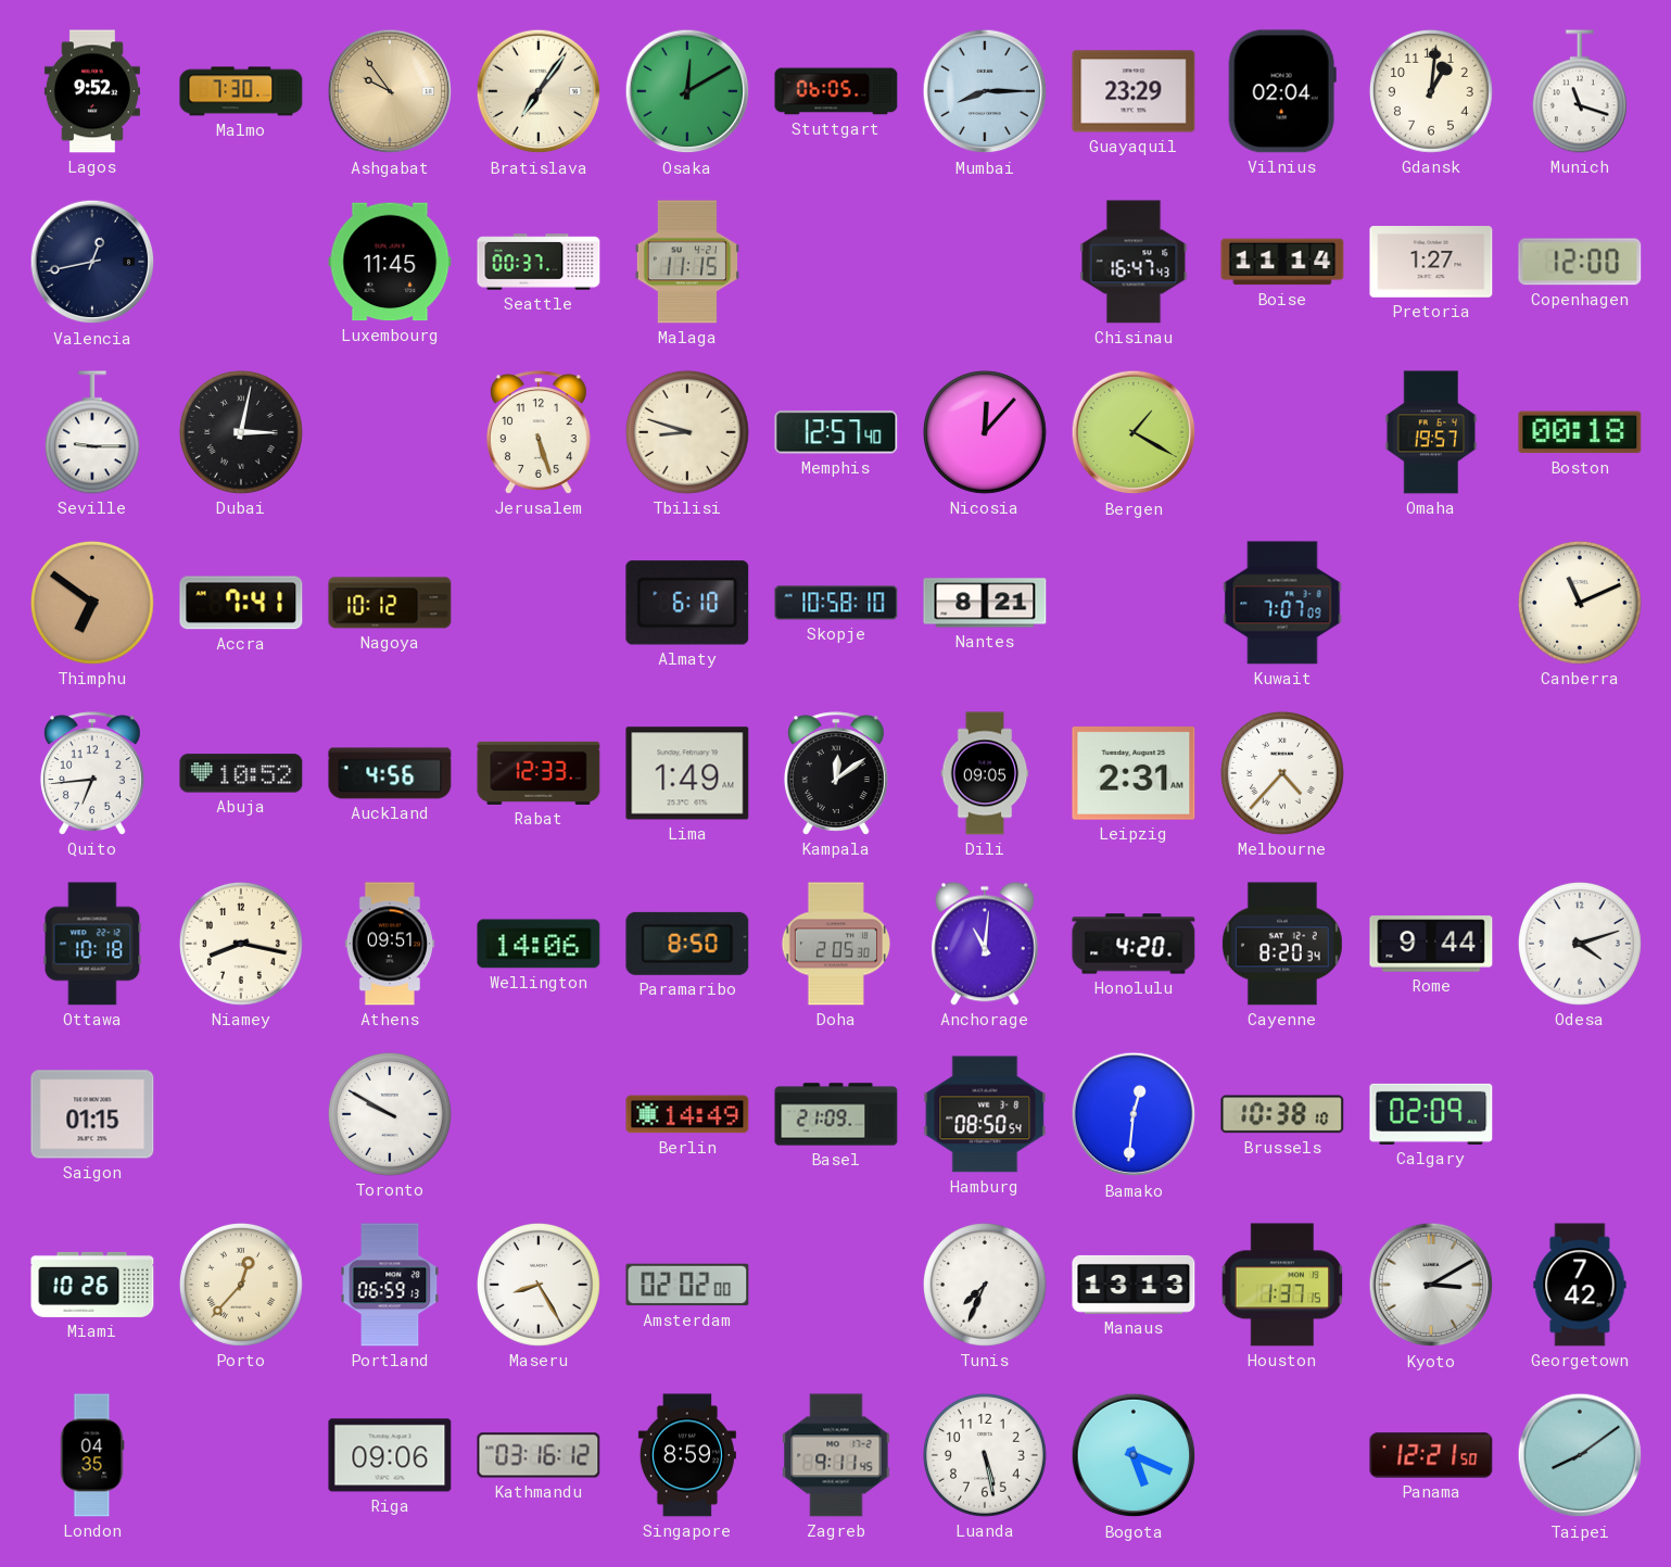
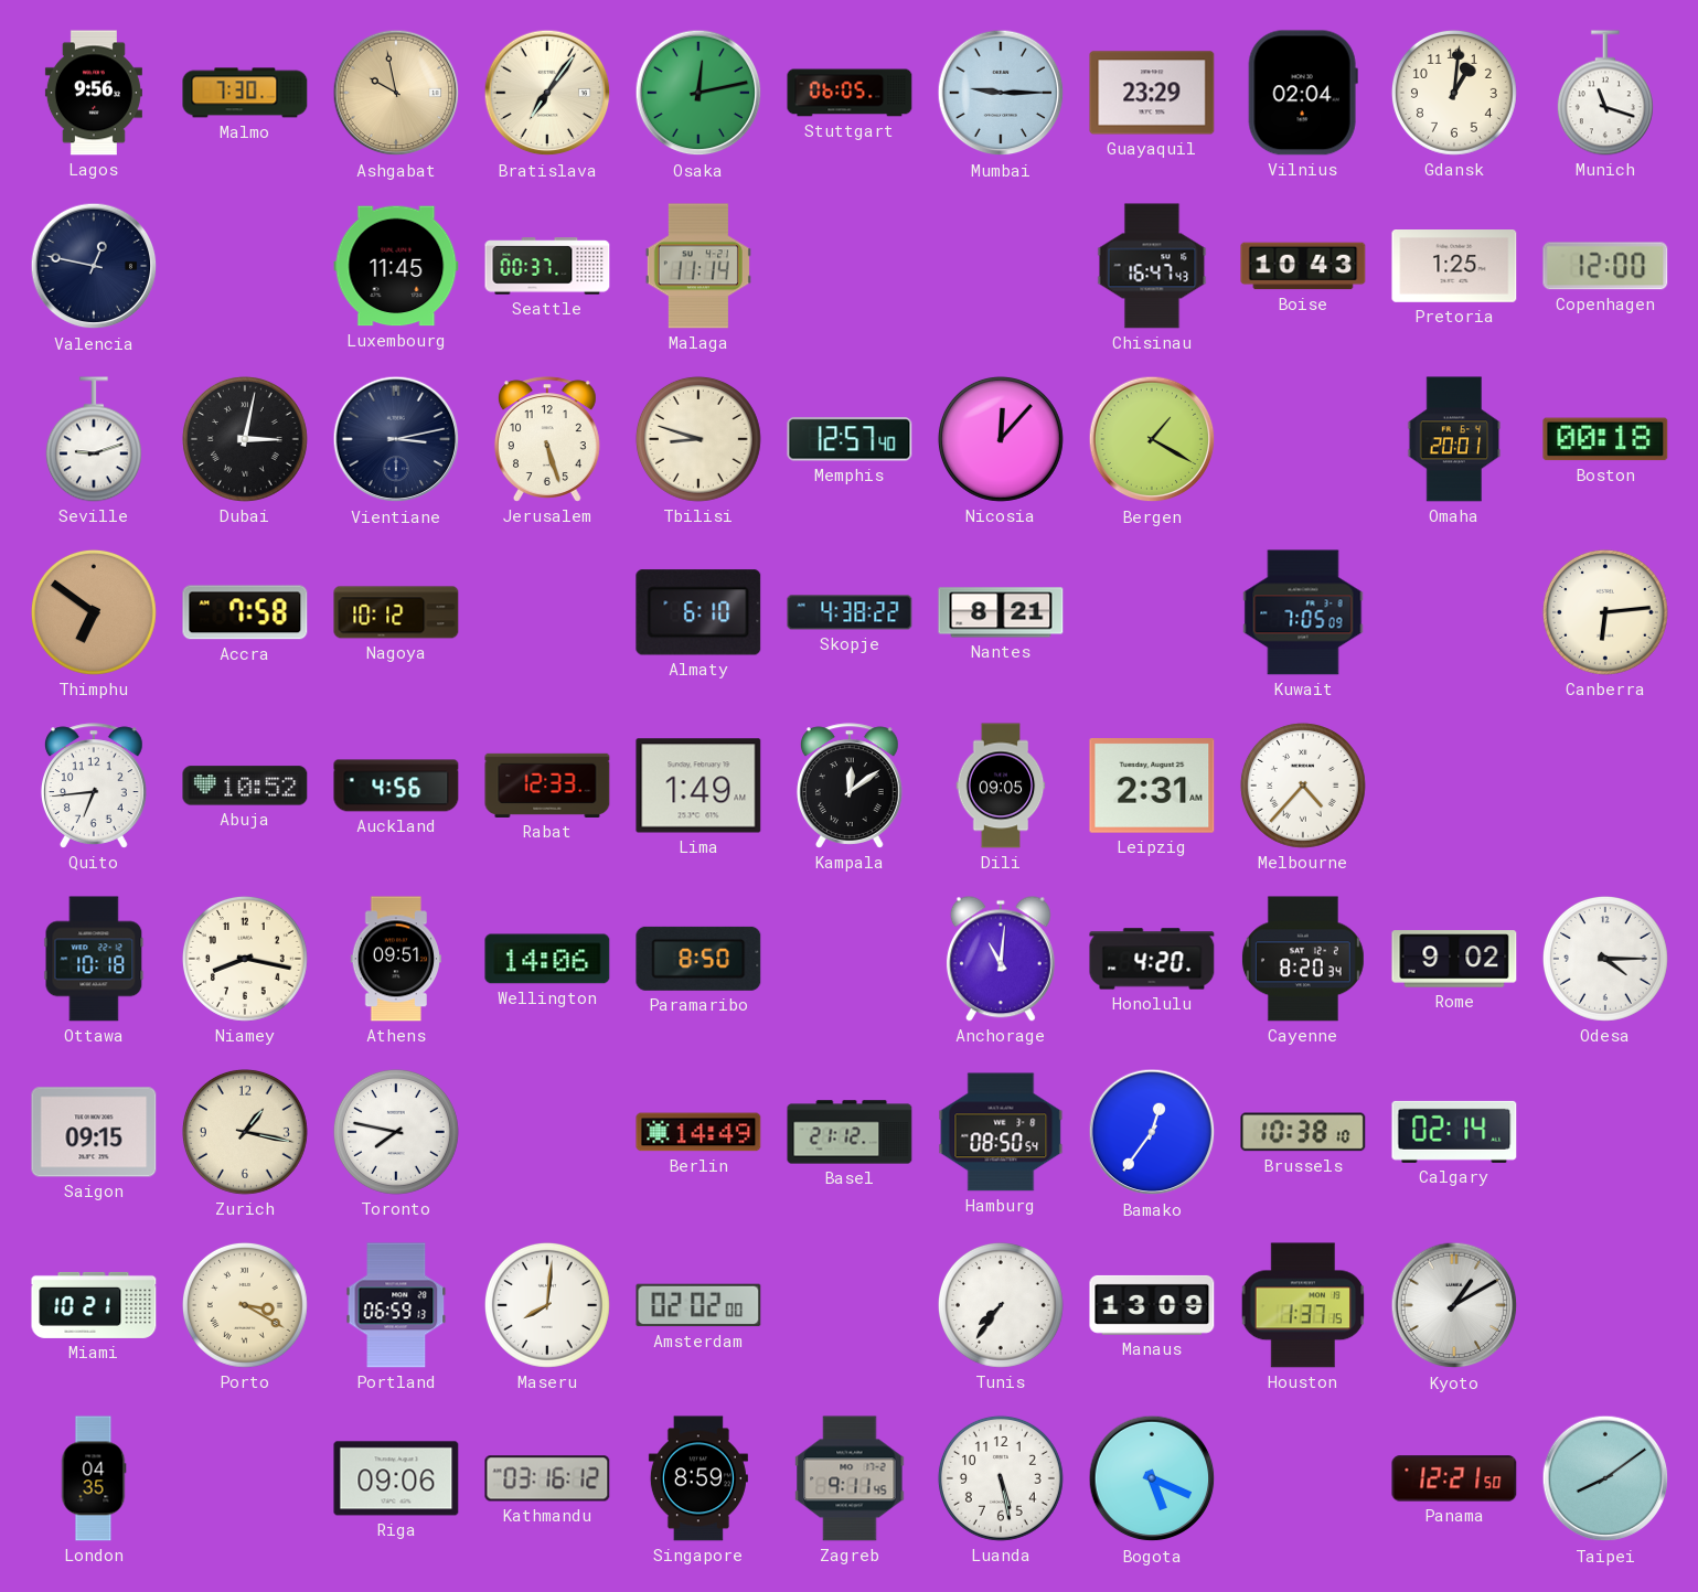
Lagos: 9:52 -> 9:56
Ashgabat: 9:54 -> 9:58
Osaka: 12:10 -> 12:13
Mumbai: 8:15 -> 9:15
Valencia: 12:43 -> 12:47
Malaga: 11:15 -> 11:14
Boise: 11:14 -> 10:43
Pretoria: 1:27 -> 1:25
Seville: 9:15 -> 9:12
Vientiane: none -> 3:13
Omaha: 19:57 -> 20:01
Accra: 7:41 -> 7:58
Skopje: 10:58 -> 4:38
Kuwait: 7:07 -> 7:05
Canberra: 11:11 -> 6:14
Doha: 2:05 -> none
Rome: 9:44 -> 9:02
Odesa: 4:12 -> 4:15
Saigon: 01:15 -> 09:15
Zurich: none -> 1:17
Toronto: 9:50 -> 7:47
Basel: 21:09 -> 21:12
Bamako: 12:31 -> 12:36
Calgary: 02:09 -> 02:14
Miami: 10:26 -> 10:21
Porto: 12:37 -> 3:20
Maseru: 8:25 -> 8:01
Tunis: 7:34 -> 7:36
Manaus: 13:13 -> 13:09
Kyoto: 3:10 -> 1:10
Georgetown: 7:42 -> none
